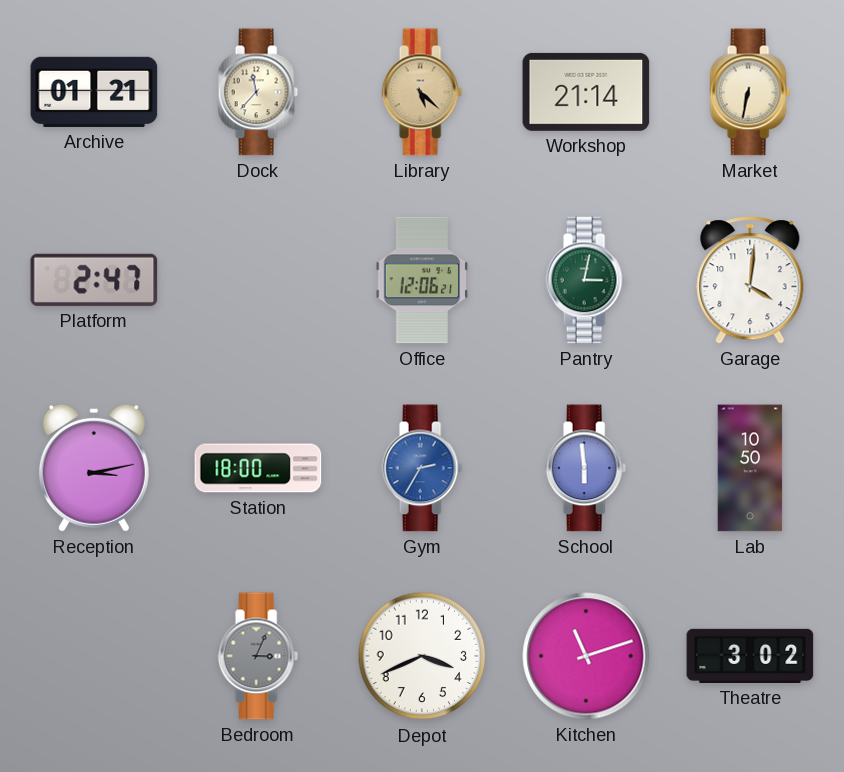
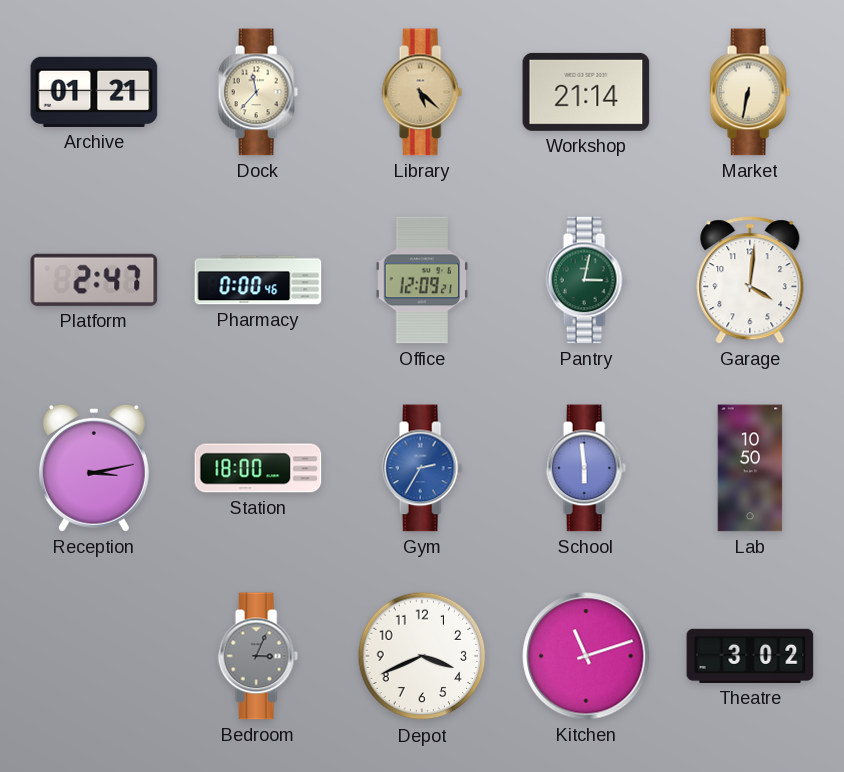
Pharmacy: none -> 0:00
Office: 12:06 -> 12:09
